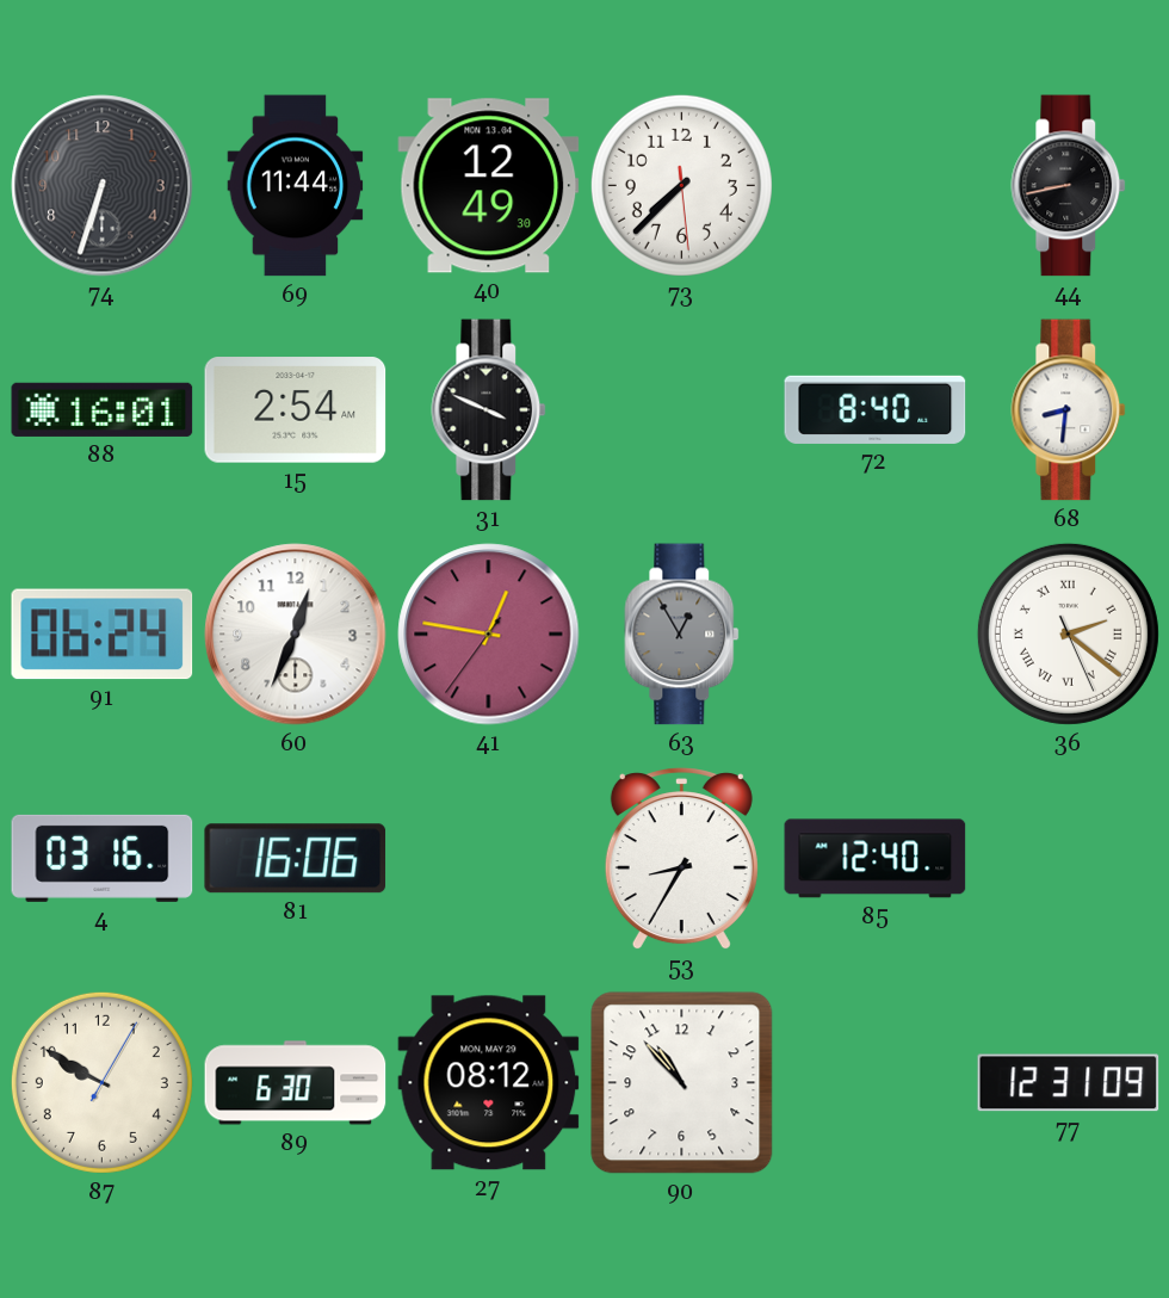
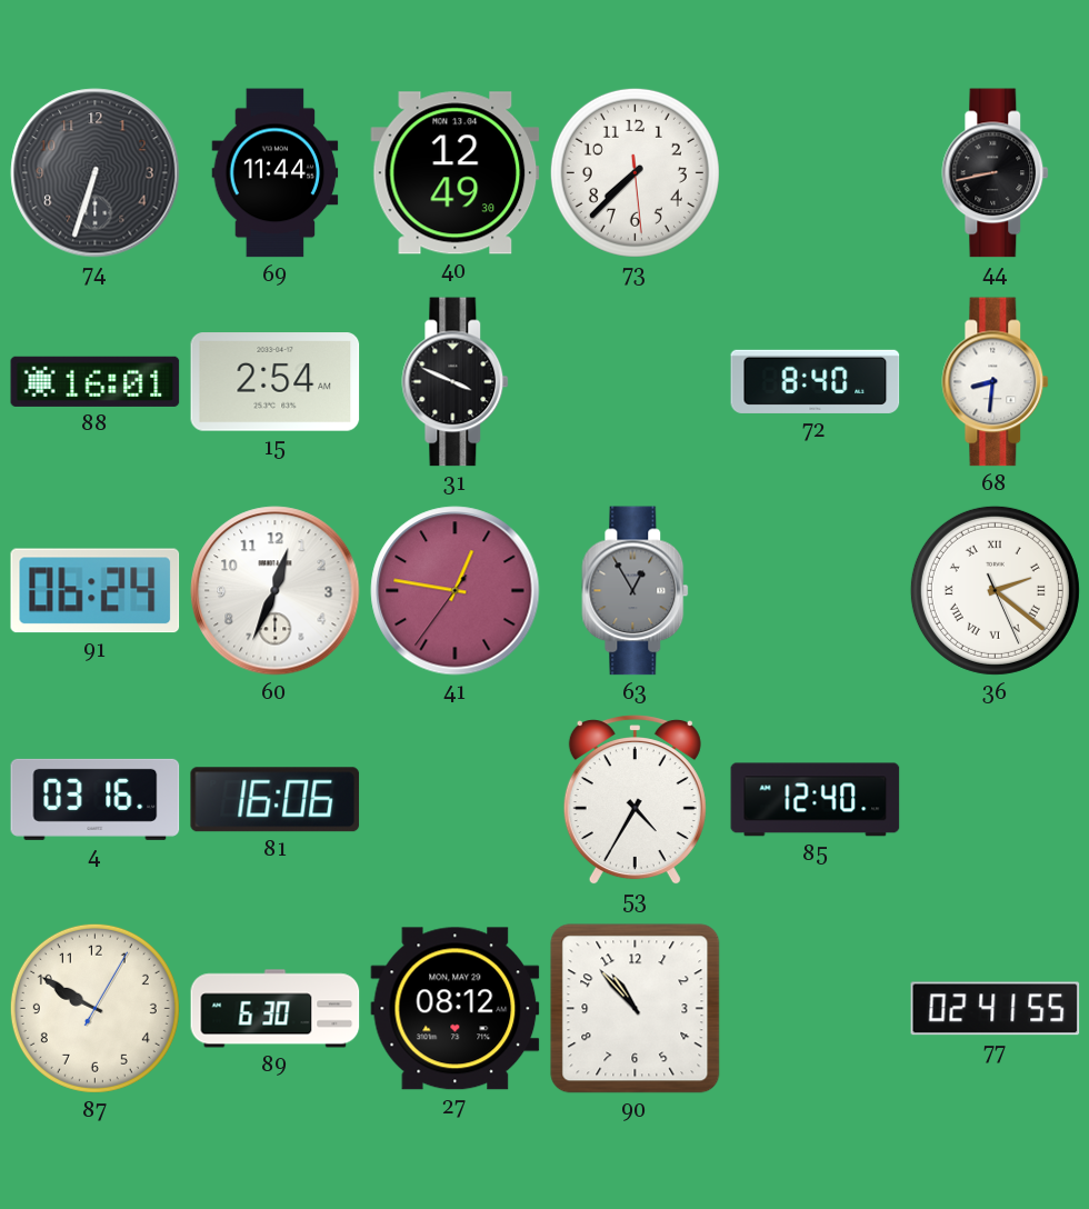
53: 8:35 -> 4:35
77: 12:31 -> 02:41
